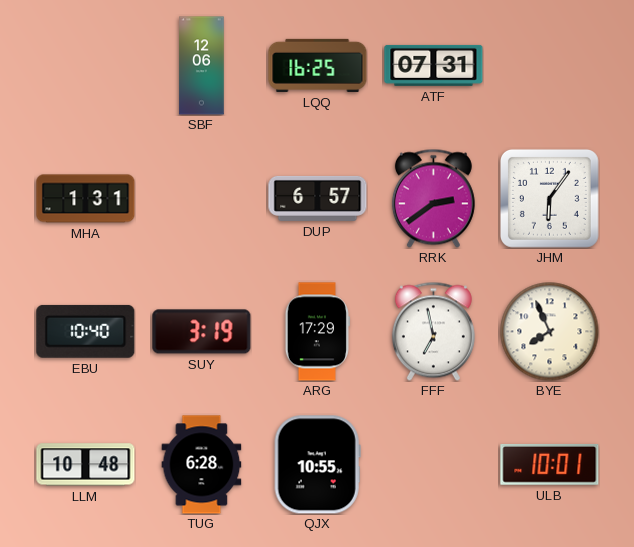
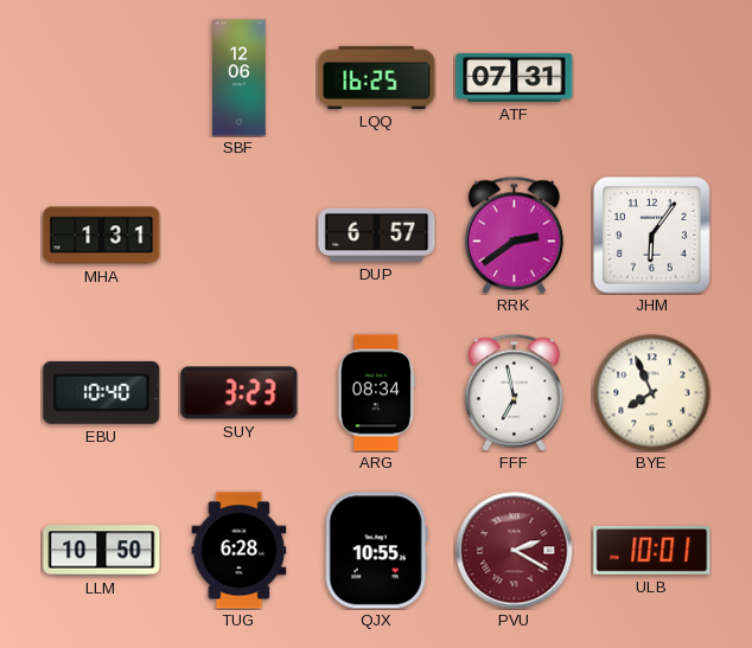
SUY: 3:19 -> 3:23
ARG: 17:29 -> 08:34
LLM: 10:48 -> 10:50
PVU: none -> 2:20
